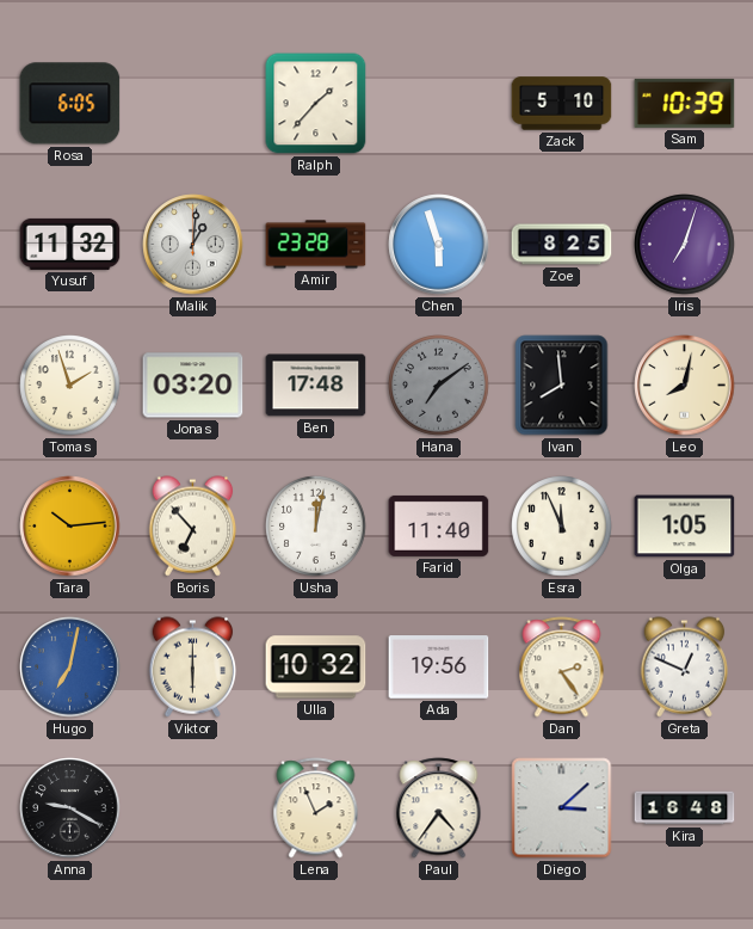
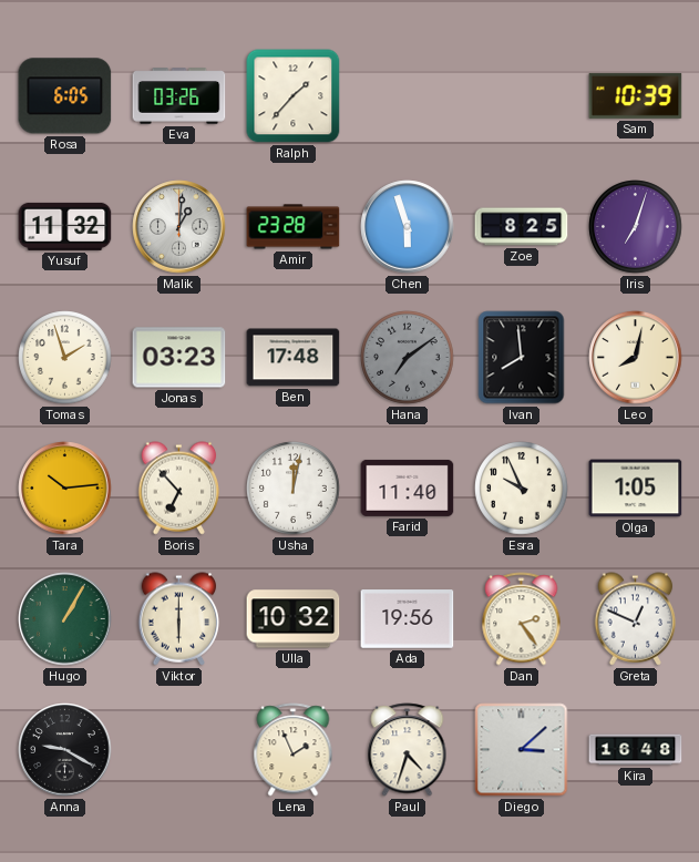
Eva: none -> 03:26
Zack: 5:10 -> none
Jonas: 03:20 -> 03:23
Esra: 11:56 -> 9:56
Hugo: 7:02 -> 1:05
Hugo dial: blue -> green
Paul: 4:36 -> 4:33
